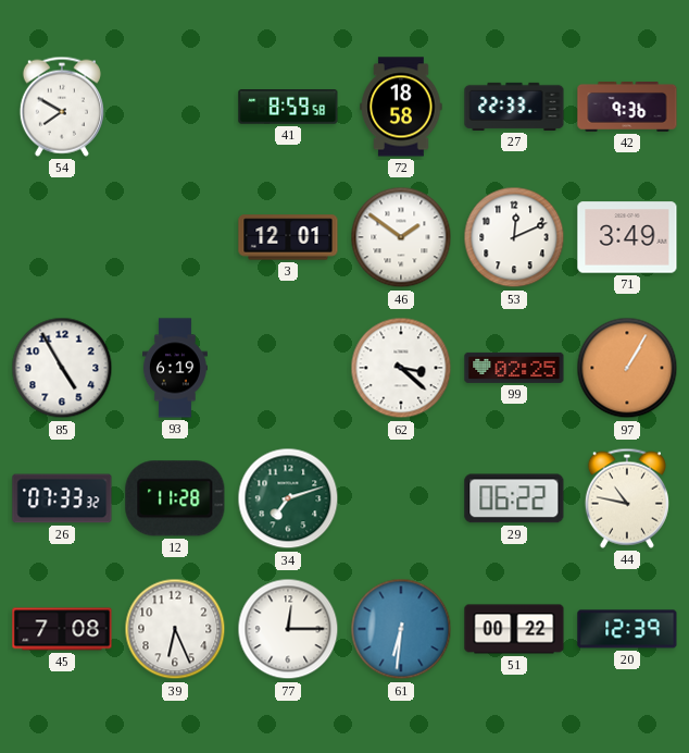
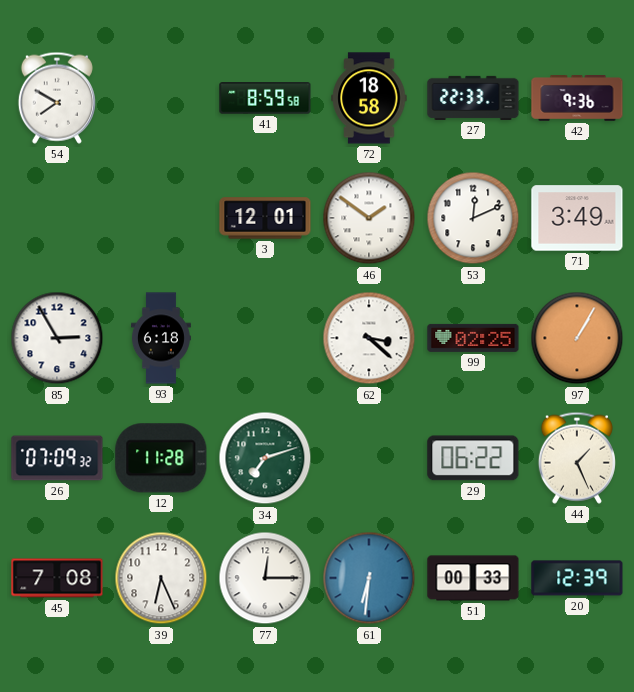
85: 4:55 -> 2:55
93: 6:19 -> 6:18
26: 07:33 -> 07:09
44: 10:47 -> 1:26
51: 00:22 -> 00:33
